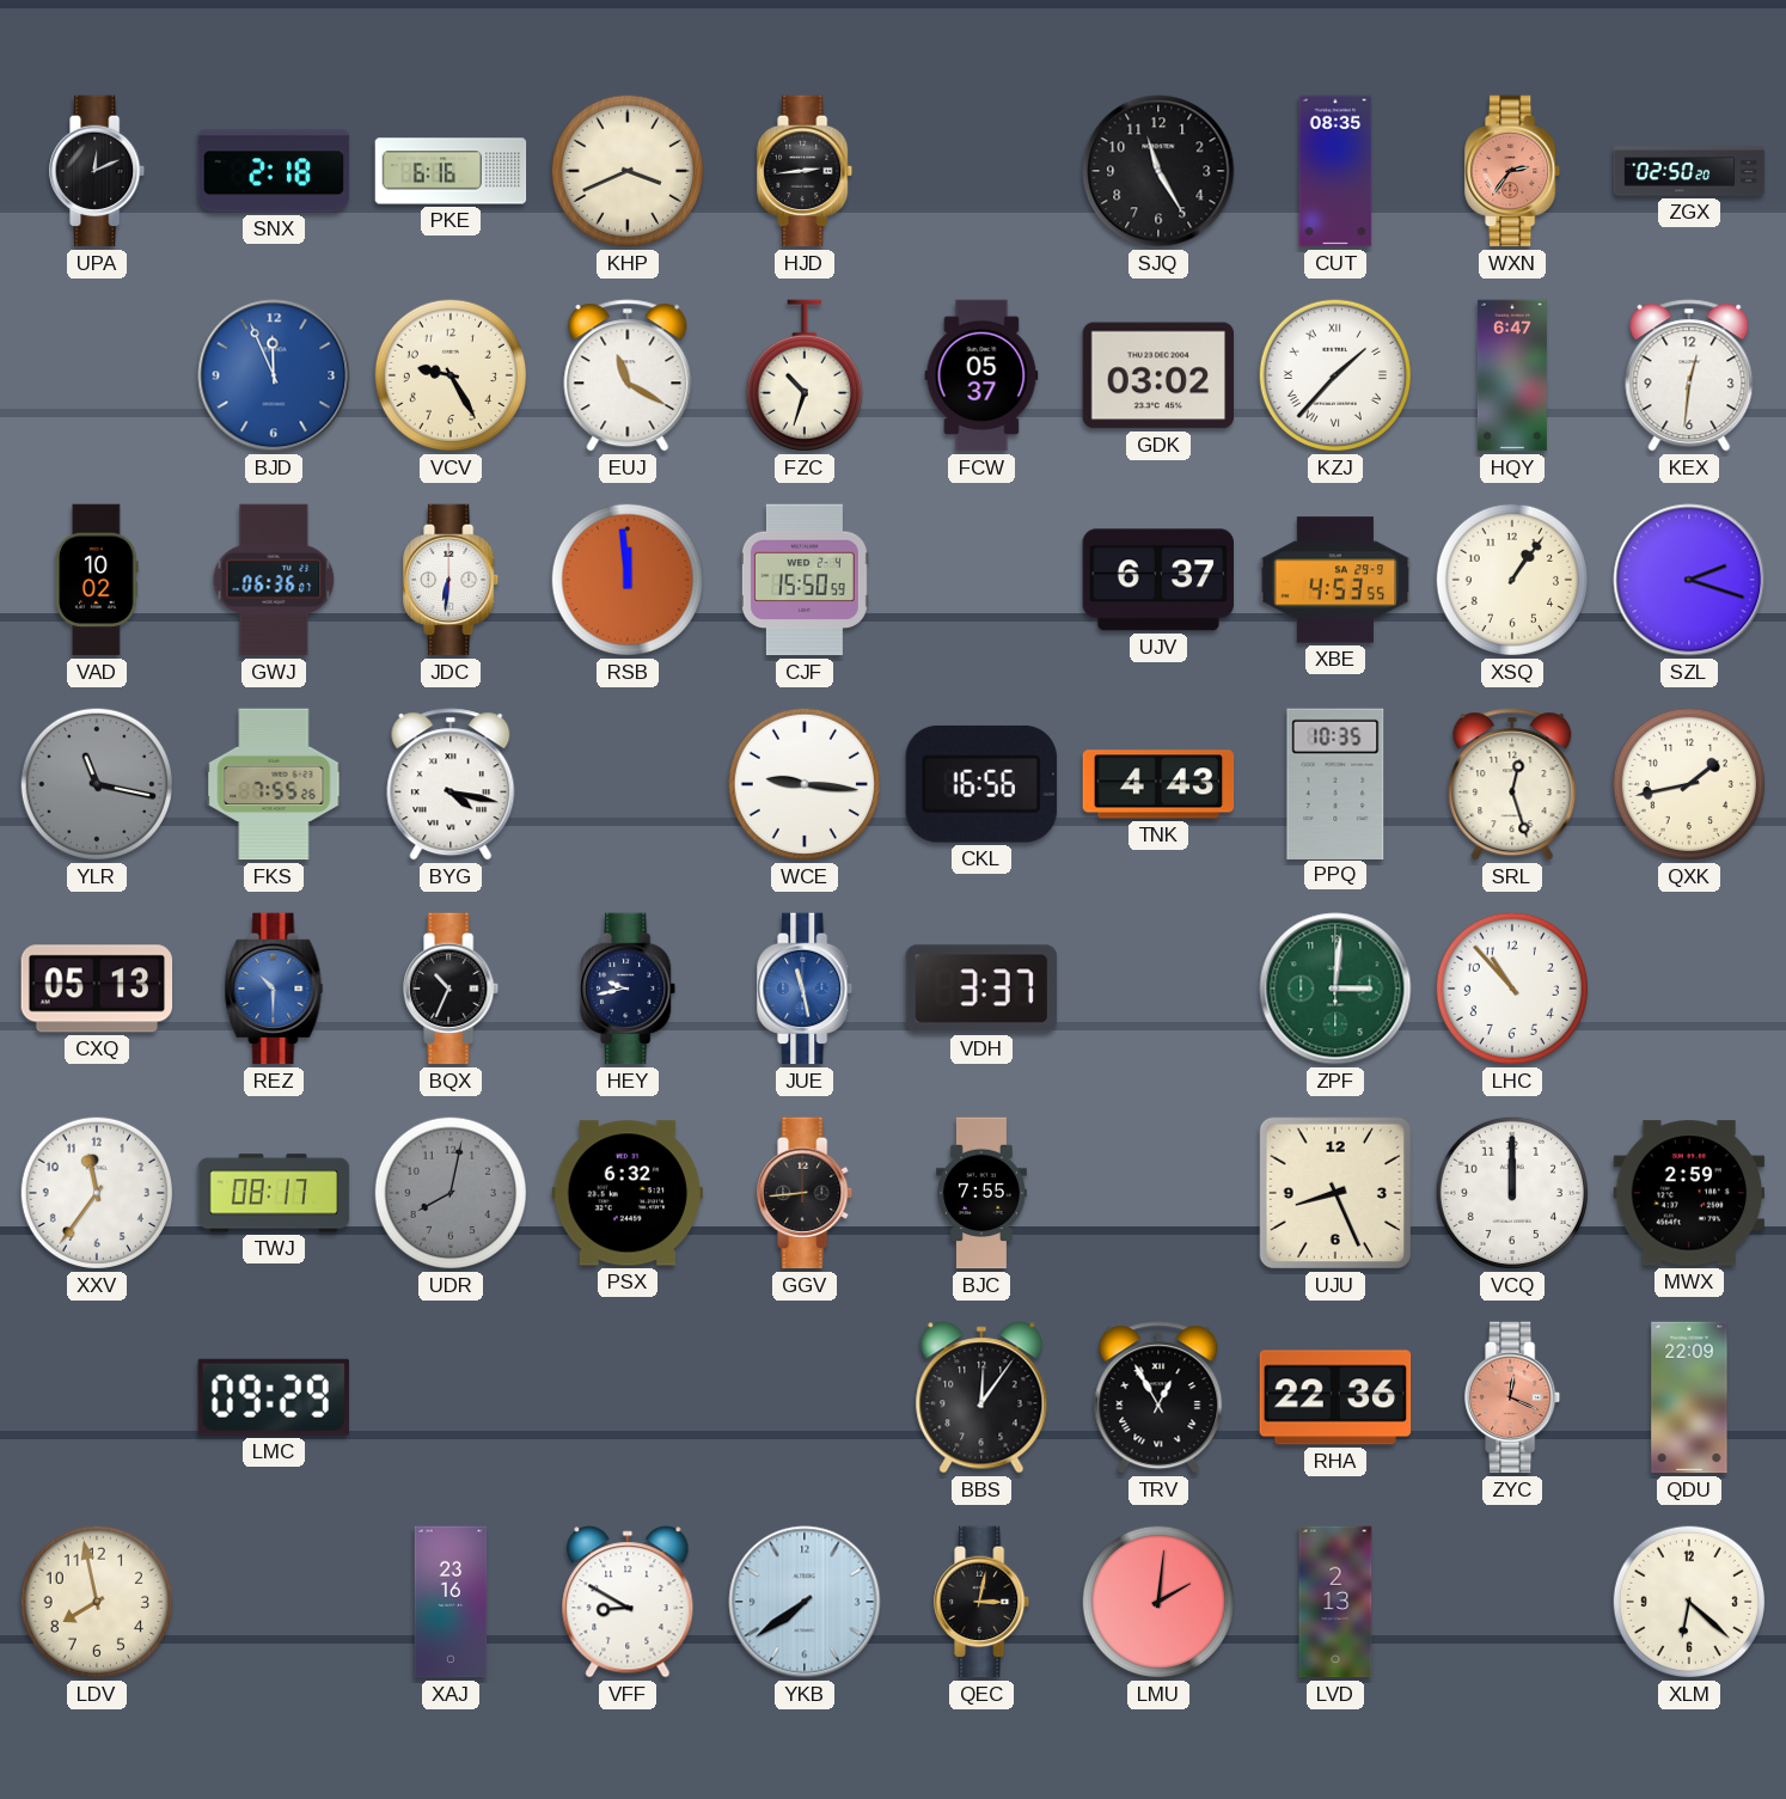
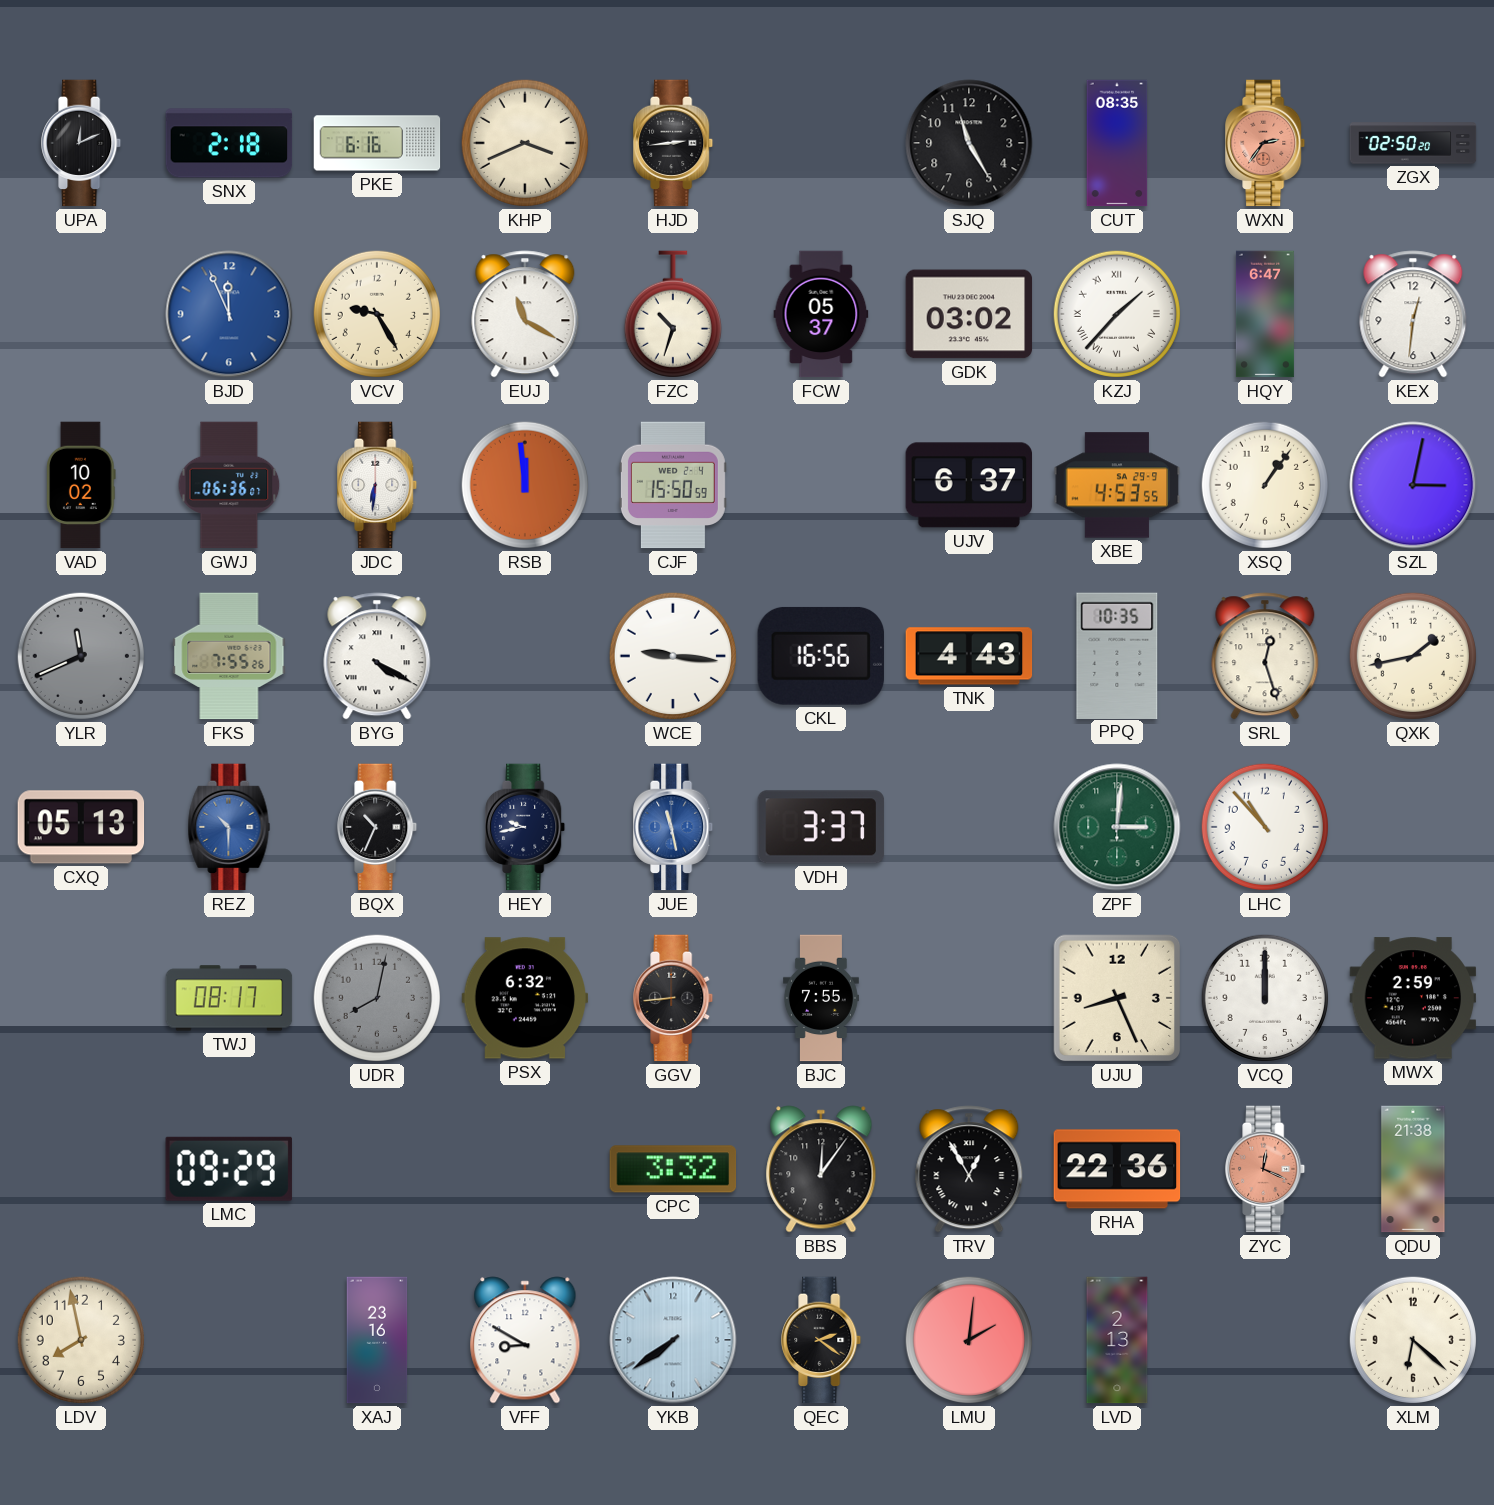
SZL: 2:18 -> 3:02
YLR: 11:17 -> 11:41
BYG: 4:17 -> 4:20
XXV: 11:36 -> none
CPC: none -> 3:32
QDU: 22:09 -> 21:38
QEC: 3:02 -> 2:21
